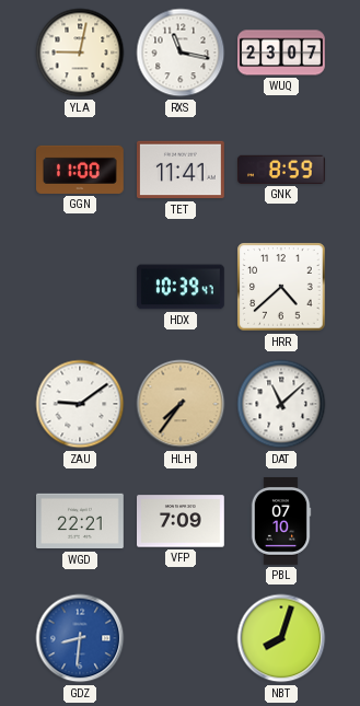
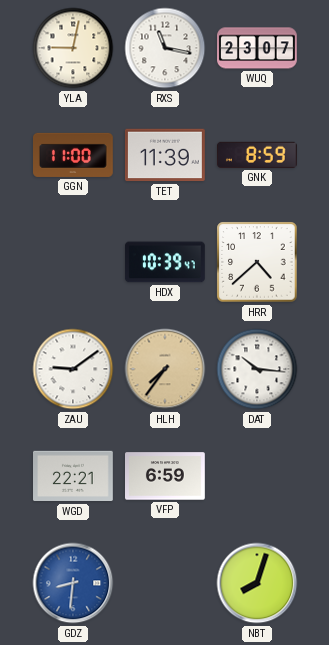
TET: 11:41 -> 11:39
DAT: 11:08 -> 10:16
VFP: 7:09 -> 6:59
PBL: 07:10 -> none
